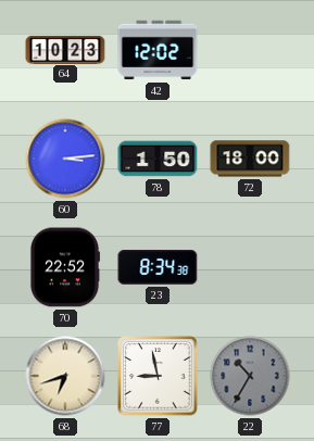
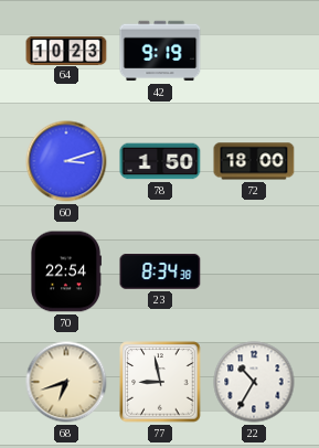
42: 12:02 -> 9:19
60: 3:14 -> 3:12
70: 22:52 -> 22:54
22 dial: grey -> white
